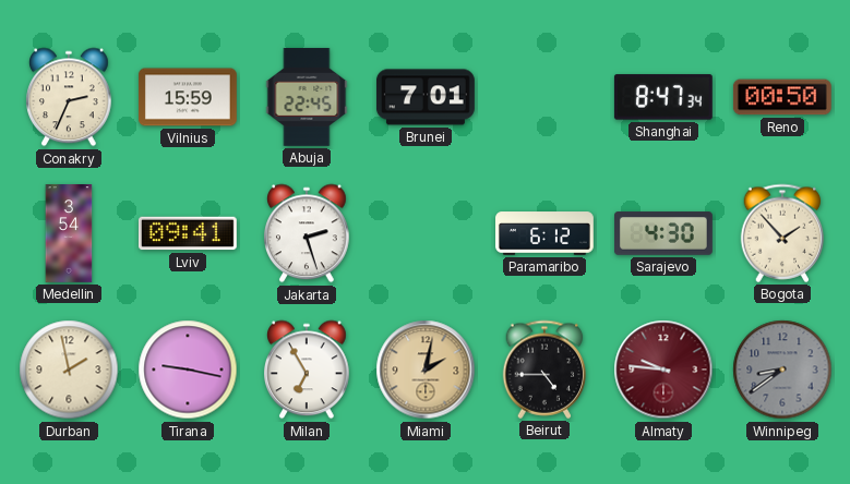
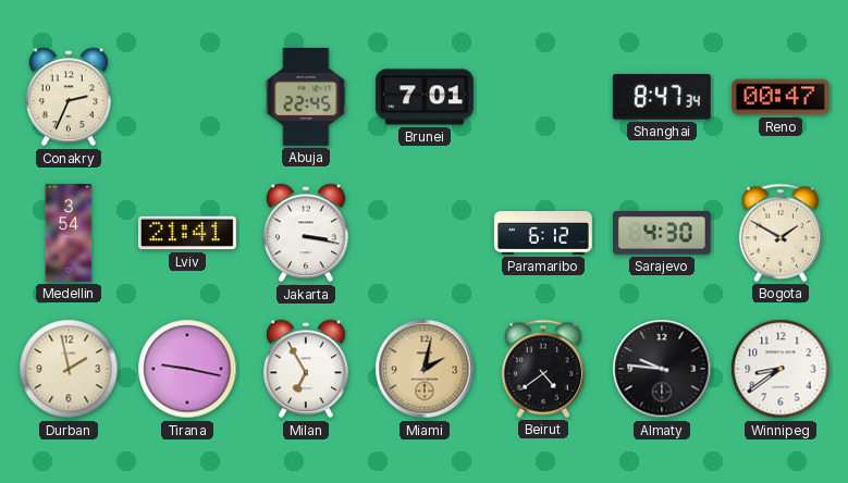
Vilnius: 15:59 -> none
Reno: 00:50 -> 00:47
Lviv: 09:41 -> 21:41
Jakarta: 2:27 -> 3:17
Bogota: 1:53 -> 1:50
Beirut: 4:45 -> 4:39
Almaty dial: burgundy -> black
Winnipeg dial: grey -> white
